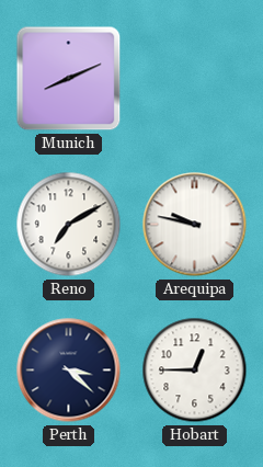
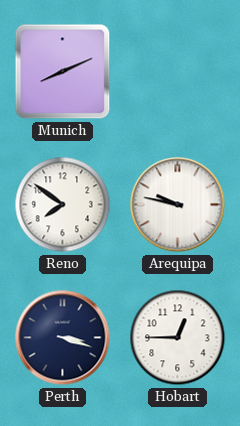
Reno: 7:10 -> 7:51
Perth: 3:22 -> 3:18
